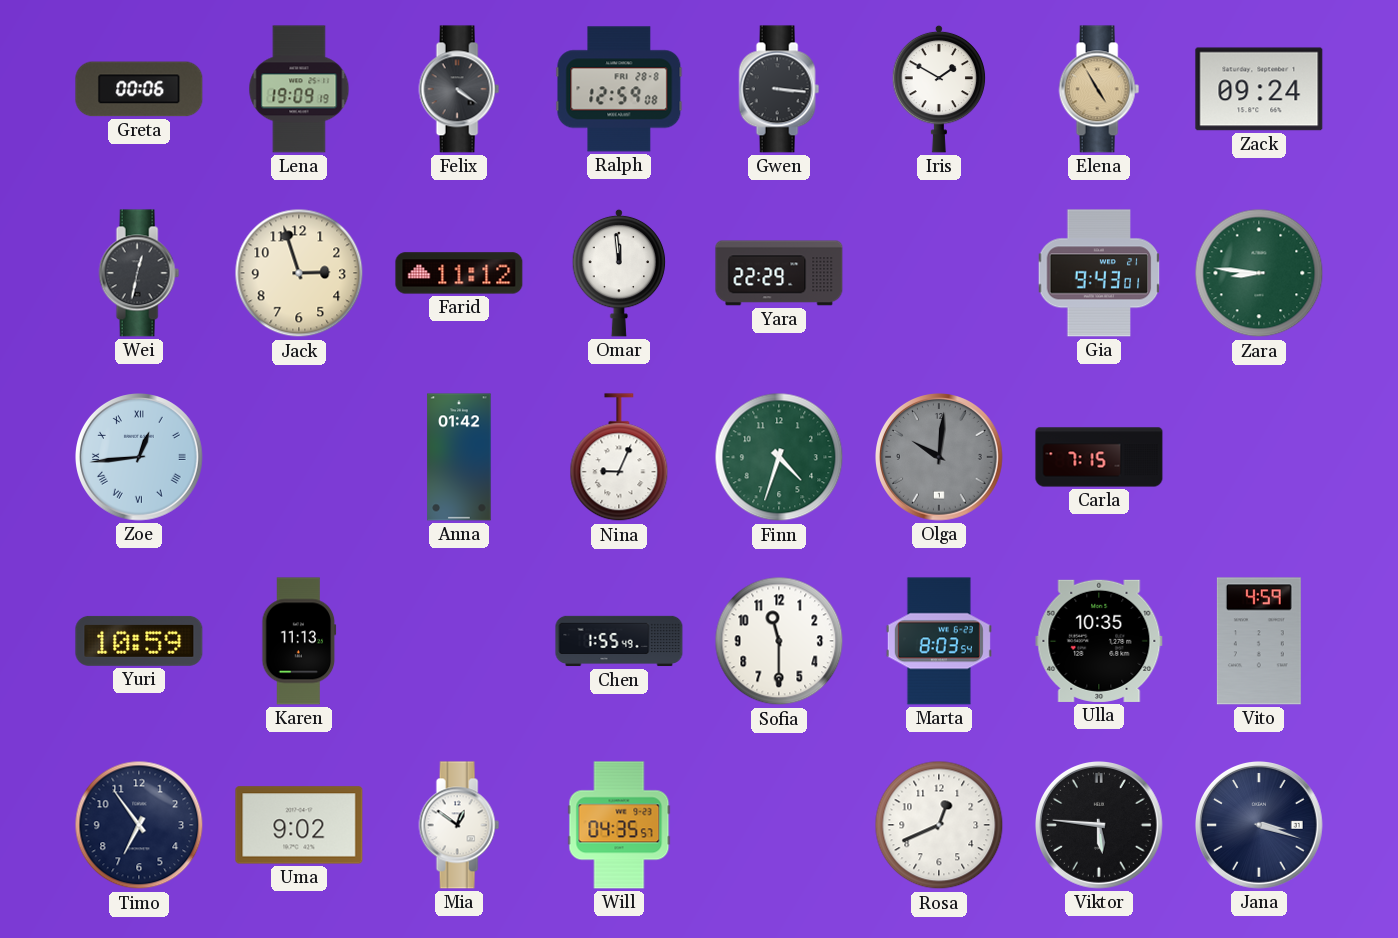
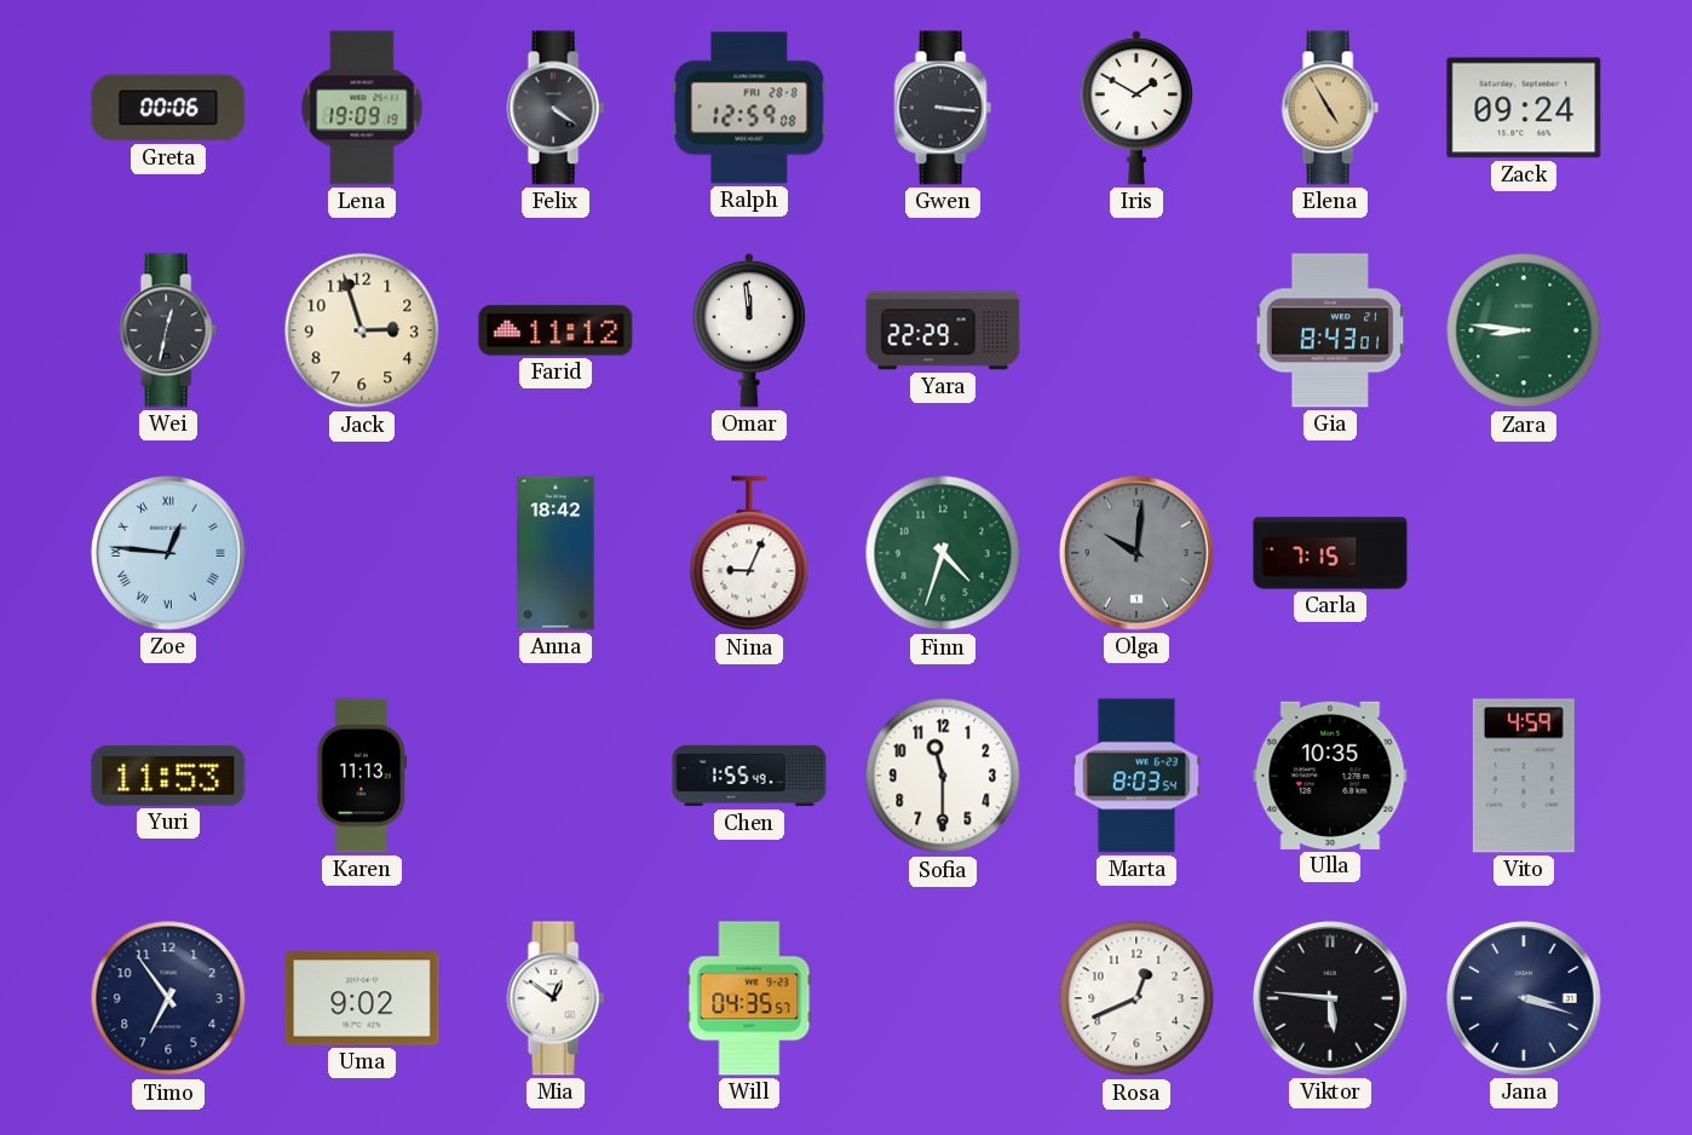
Gia: 9:43 -> 8:43
Zoe: 12:44 -> 12:46
Anna: 01:42 -> 18:42
Yuri: 10:59 -> 11:53
